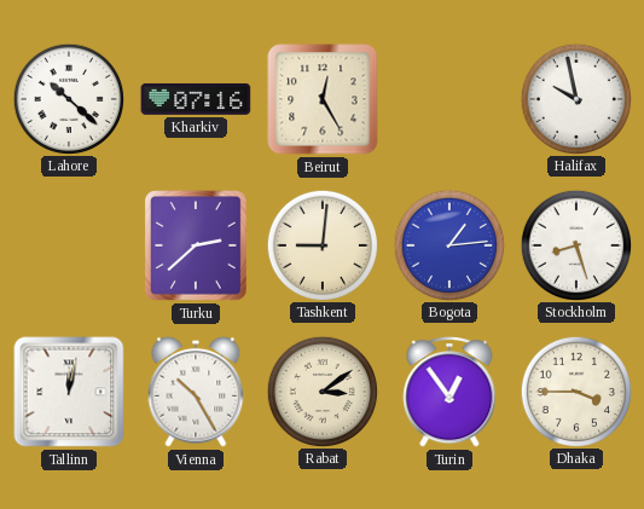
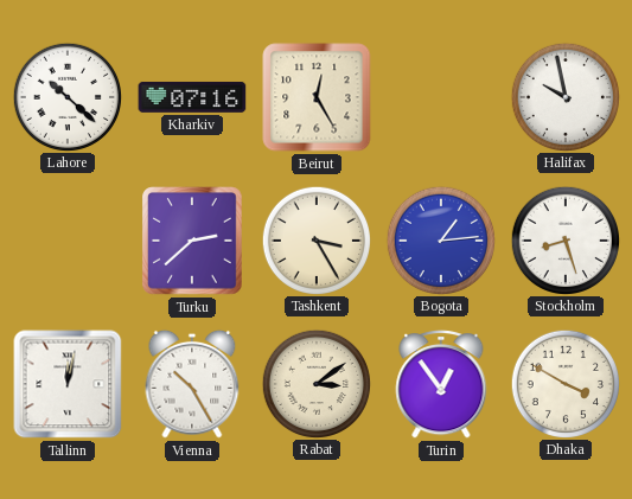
Tashkent: 9:01 -> 3:25
Dhaka: 3:45 -> 3:50
